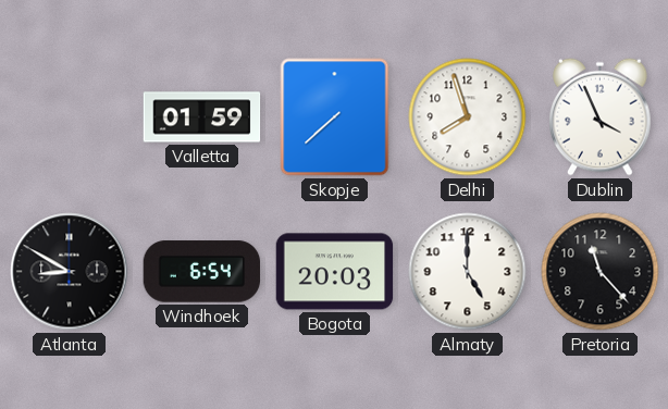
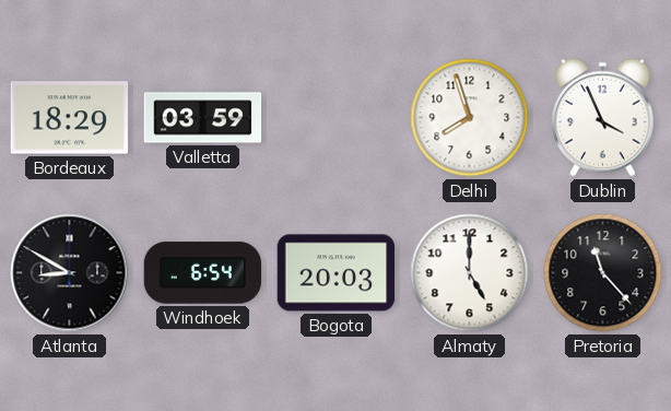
Bordeaux: none -> 18:29
Valletta: 01:59 -> 03:59
Skopje: 7:38 -> none
